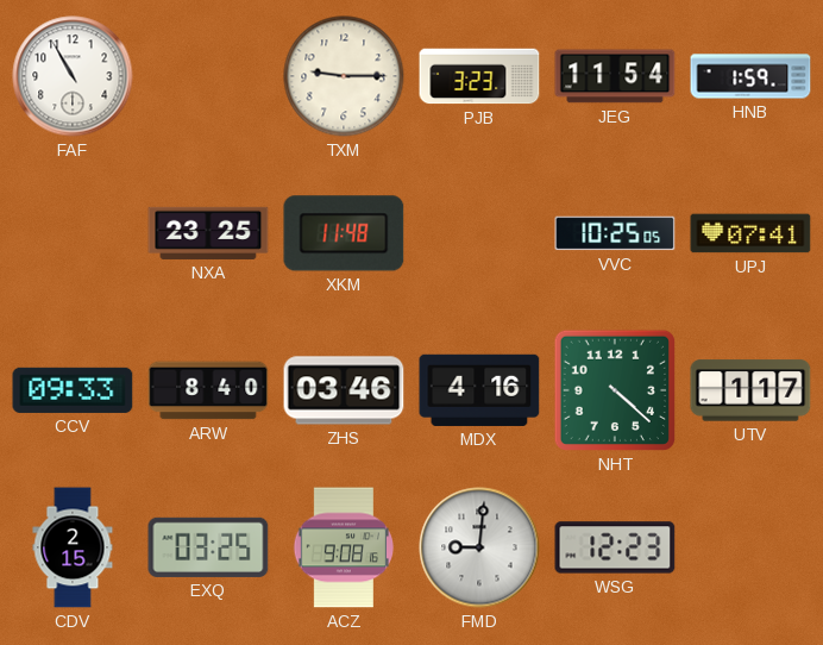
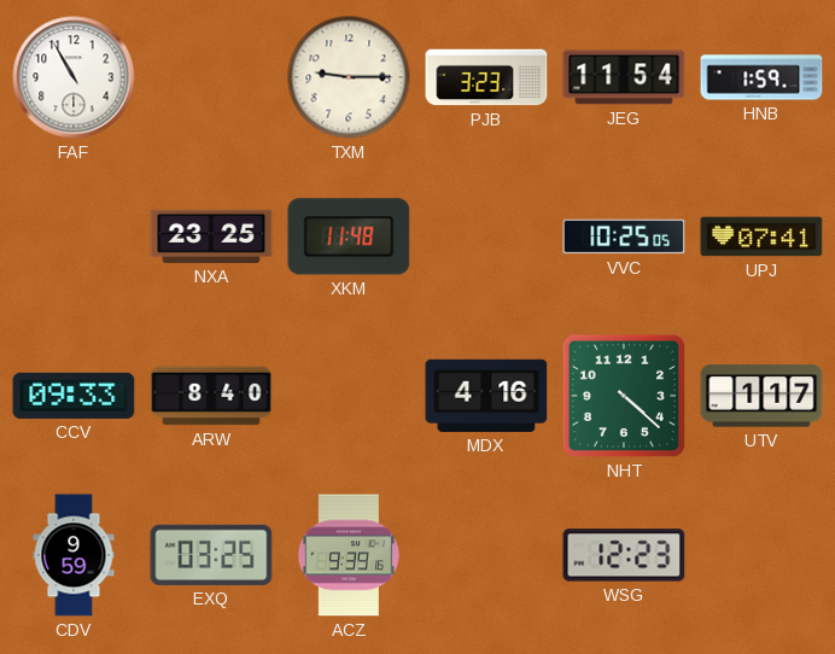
ZHS: 03:46 -> none
CDV: 2:15 -> 9:59
ACZ: 9:08 -> 9:39
FMD: 9:01 -> none
